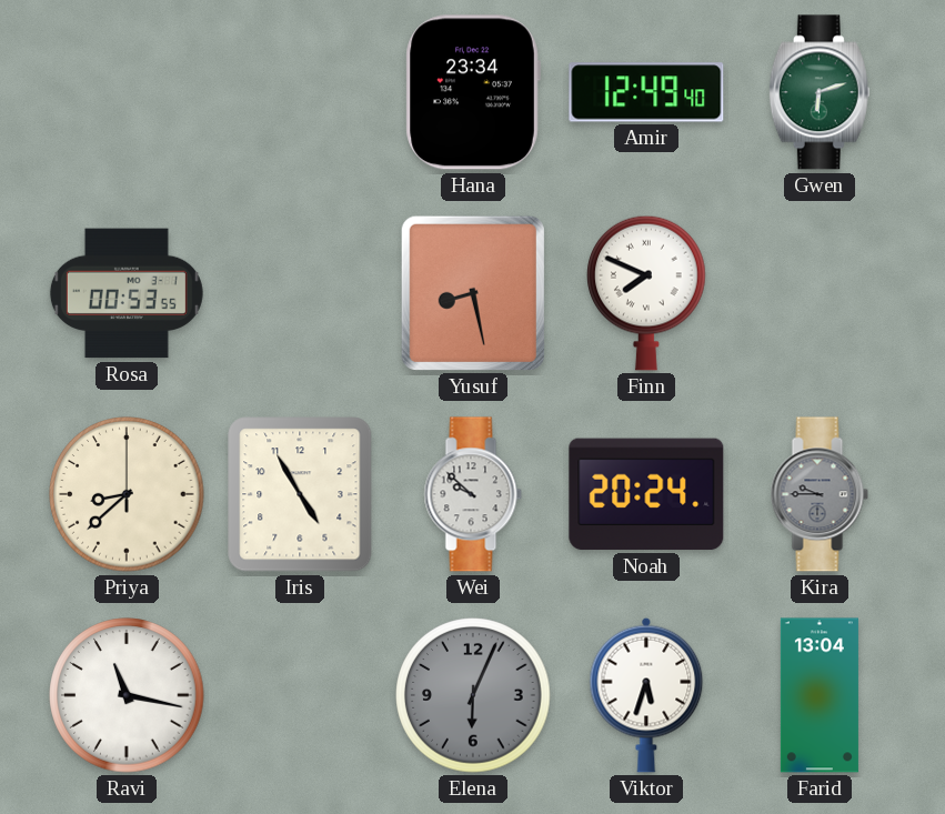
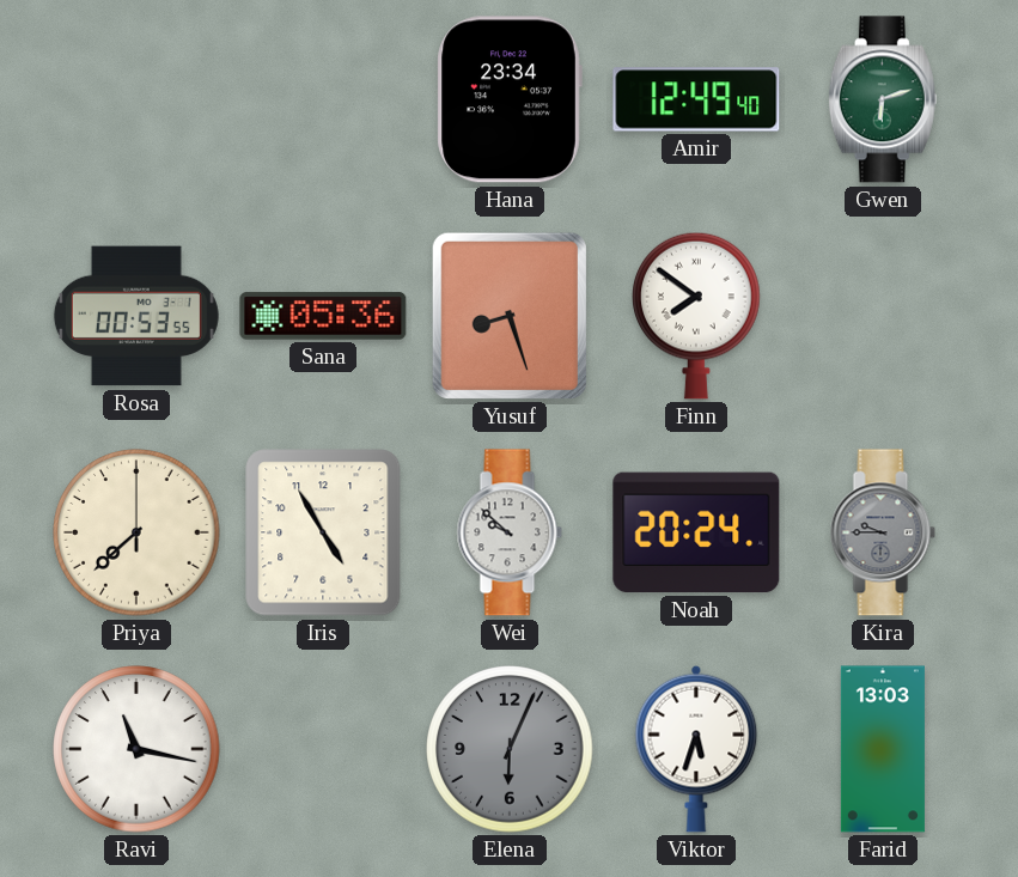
Sana: none -> 05:36
Yusuf: 8:28 -> 8:27
Finn: 7:49 -> 7:51
Priya: 8:38 -> 7:38
Farid: 13:04 -> 13:03
